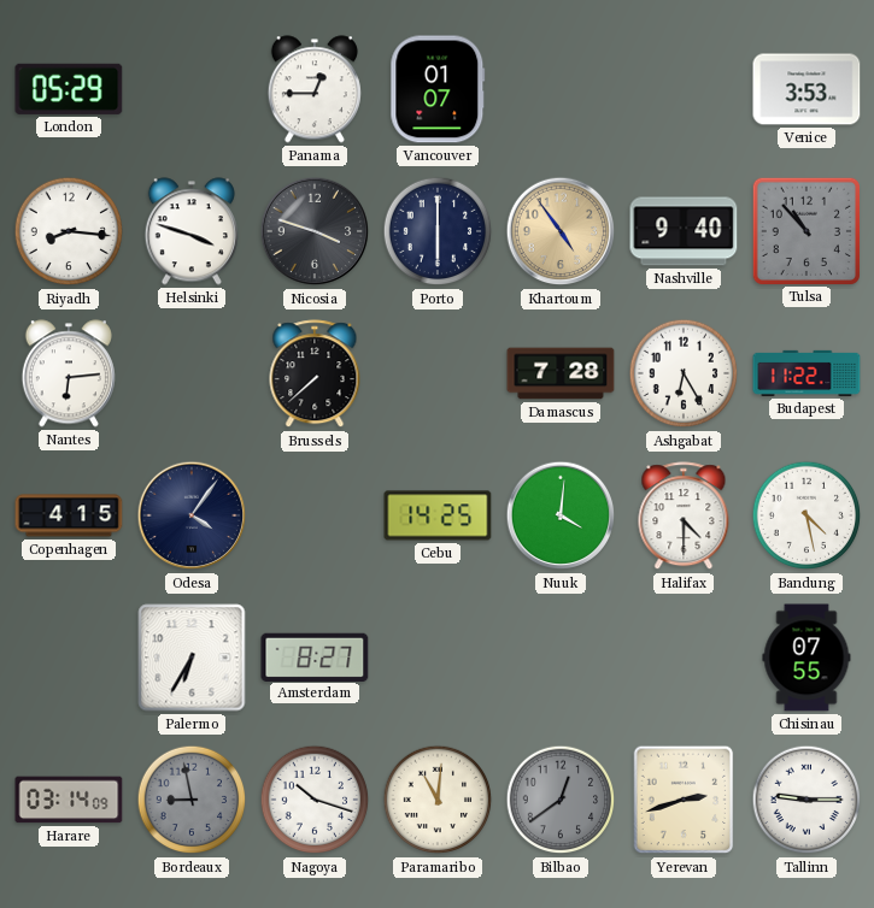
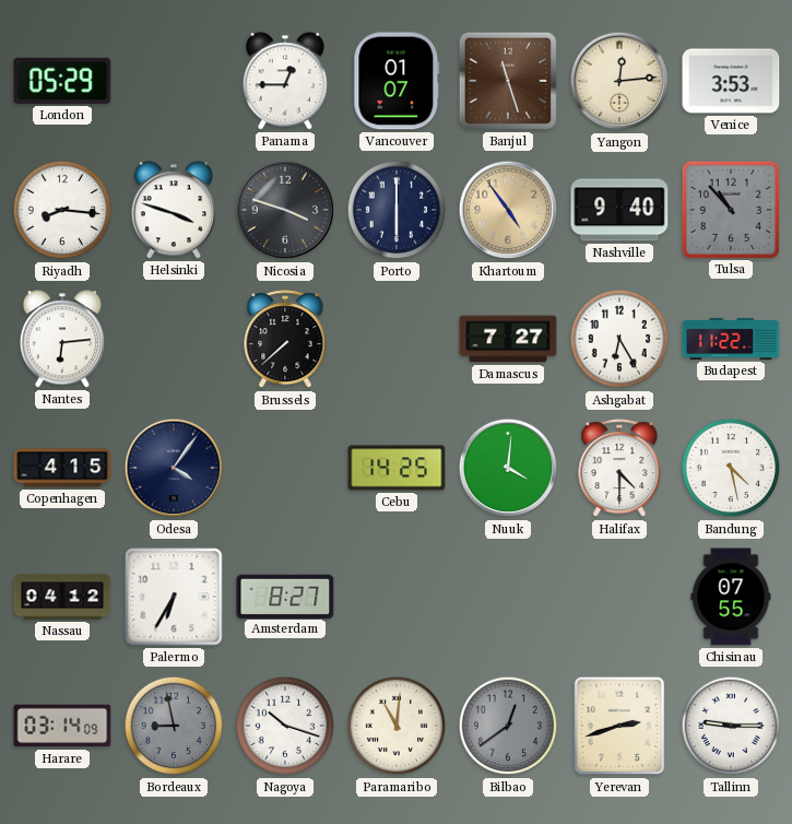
Banjul: none -> 11:27
Yangon: none -> 12:14
Damascus: 7:28 -> 7:27
Nassau: none -> 04:12
